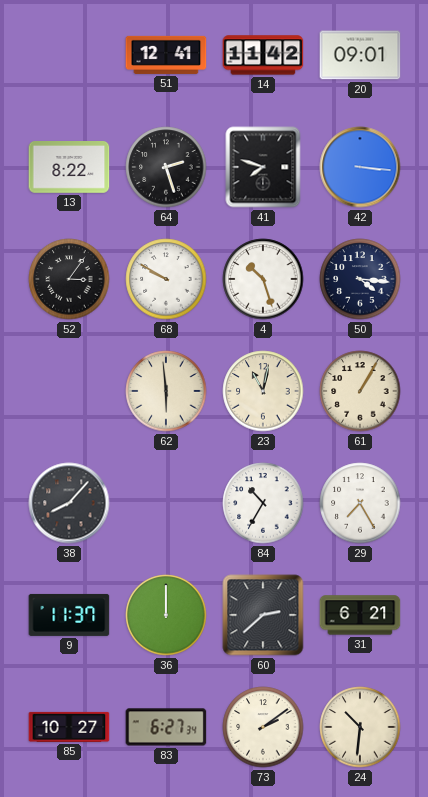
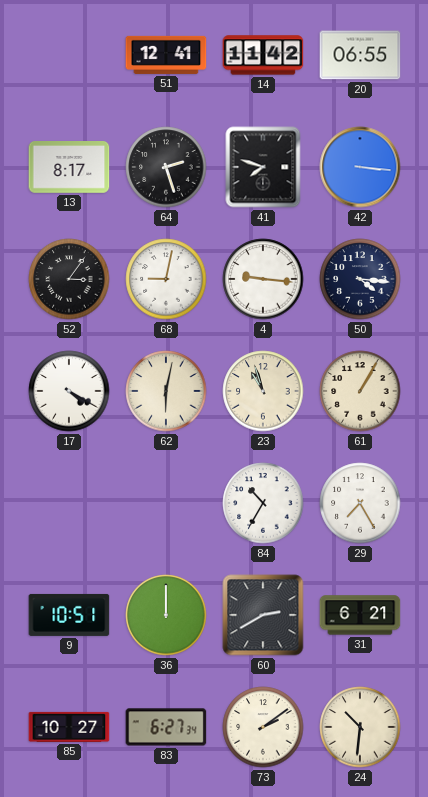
20: 09:01 -> 06:55
13: 8:22 -> 8:17
68: 9:50 -> 9:02
4: 10:27 -> 9:16
17: none -> 4:20
62: 5:59 -> 6:02
23: 11:02 -> 10:57
38: 8:07 -> none
9: 11:37 -> 10:51
60: 2:38 -> 2:40
